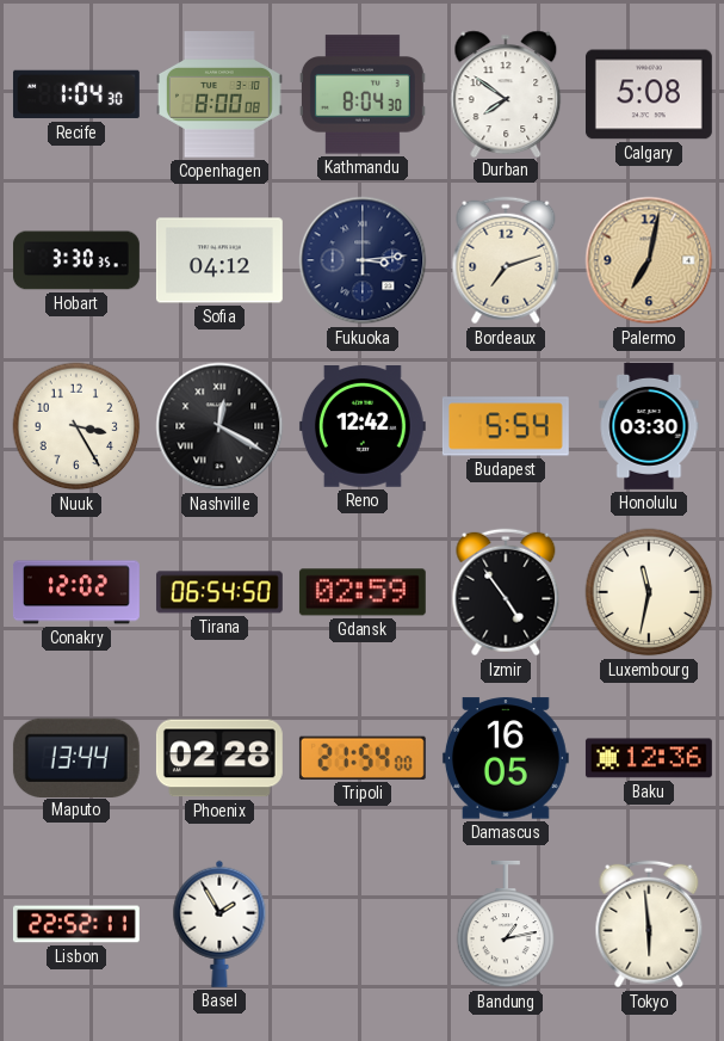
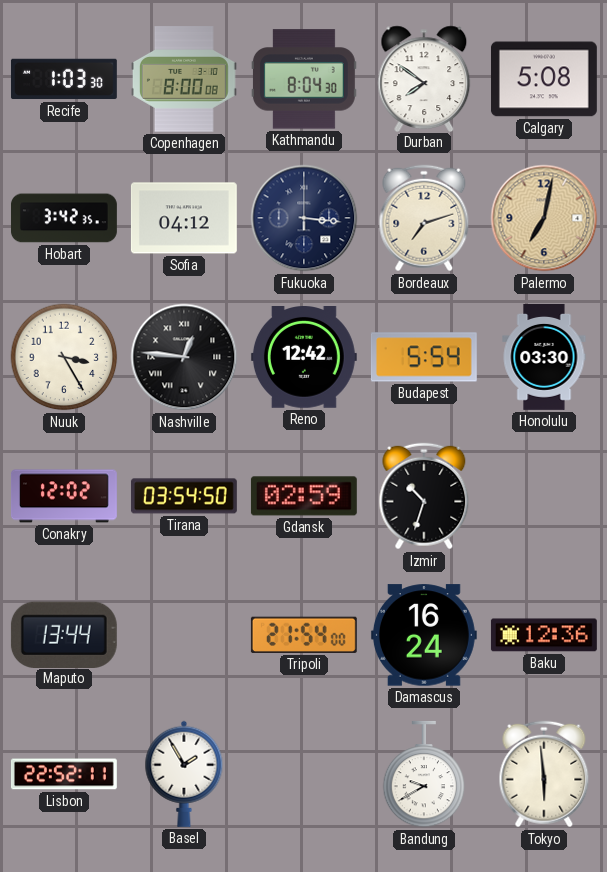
Recife: 1:04 -> 1:03
Hobart: 3:30 -> 3:42
Fukuoka: 3:14 -> 3:16
Nashville: 12:20 -> 12:46
Tirana: 06:54 -> 03:54
Izmir: 4:54 -> 10:33
Luxembourg: 11:32 -> none
Phoenix: 02:28 -> none
Damascus: 16:05 -> 16:24
Bandung: 1:13 -> 9:40
